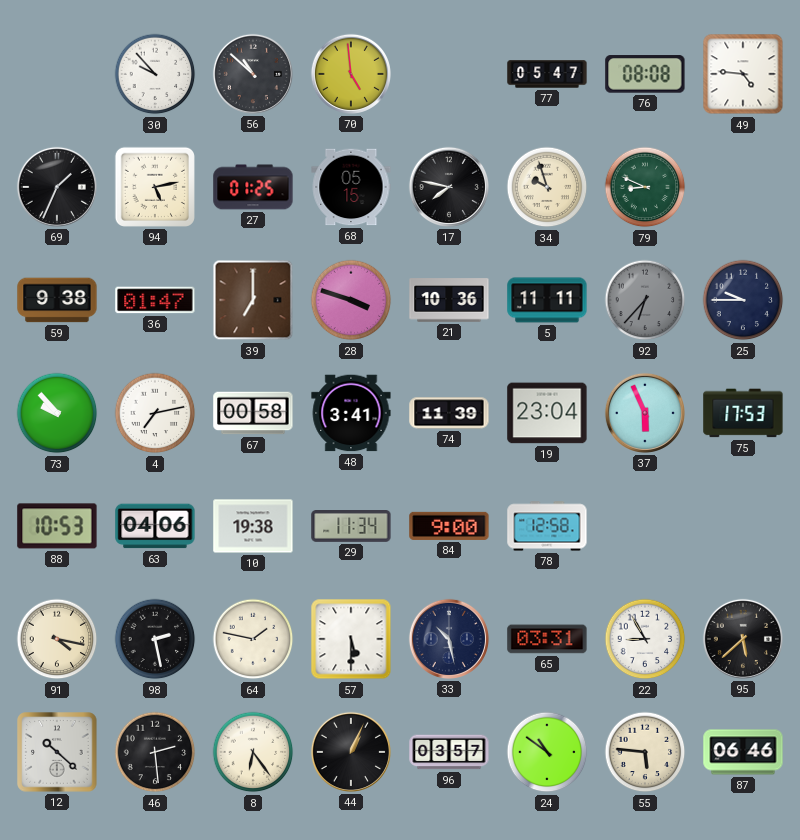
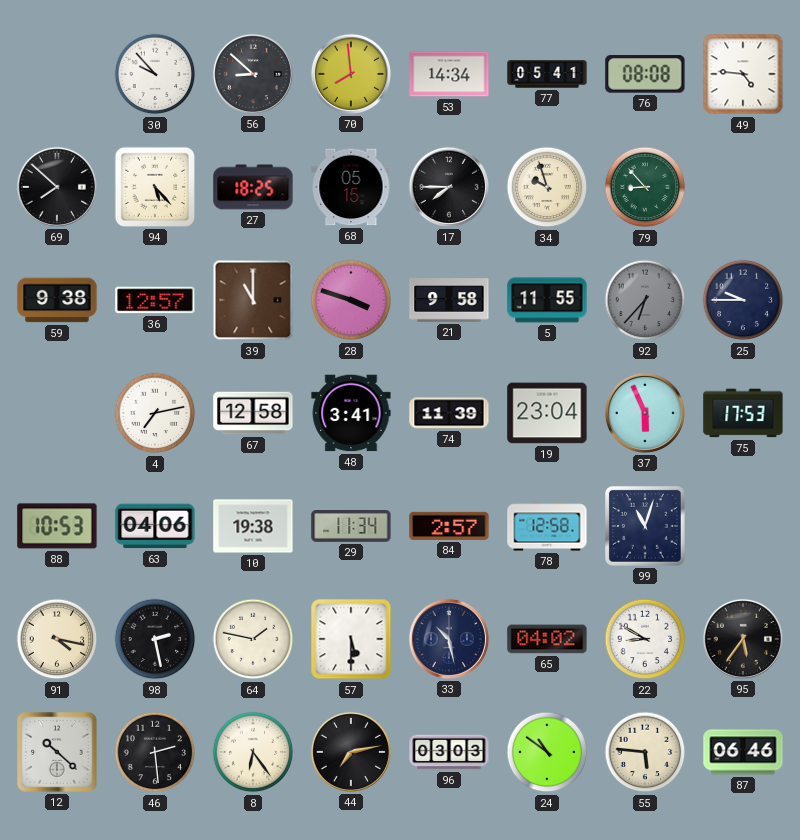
56: 10:52 -> 8:52
70: 4:59 -> 7:59
53: none -> 14:34
77: 05:47 -> 05:41
69: 1:34 -> 7:52
94: 5:13 -> 5:23
27: 01:25 -> 18:25
17: 7:47 -> 7:45
79: 8:49 -> 8:53
36: 01:47 -> 12:57
39: 7:00 -> 11:00
21: 10:36 -> 9:58
5: 11:11 -> 11:55
73: 9:53 -> none
67: 00:58 -> 12:58
84: 9:00 -> 2:57
99: none -> 11:03
65: 03:31 -> 04:02
22: 8:55 -> 8:50
95: 5:38 -> 5:36
44: 1:04 -> 7:13
96: 03:57 -> 03:03
